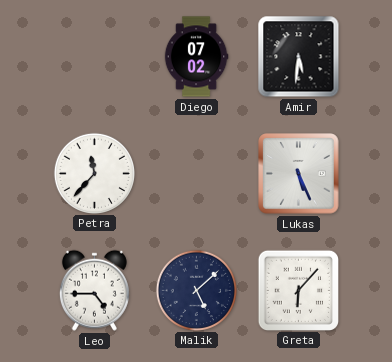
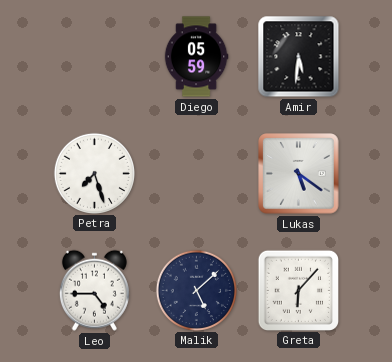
Diego: 07:02 -> 05:59
Petra: 11:37 -> 7:27
Lukas: 5:26 -> 5:21
